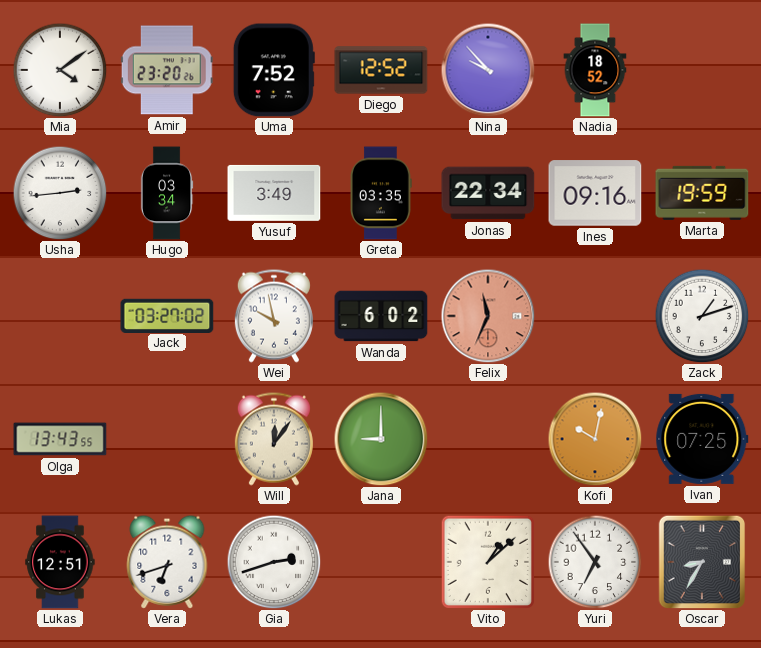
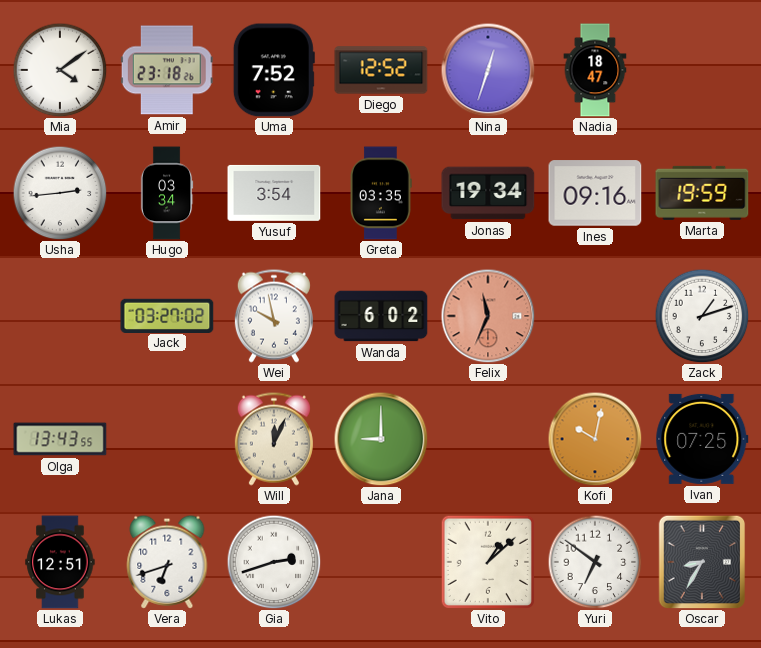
Amir: 23:20 -> 23:18
Nina: 9:53 -> 12:33
Nadia: 18:52 -> 18:47
Yusuf: 3:49 -> 3:54
Jonas: 22:34 -> 19:34
Will: 12:06 -> 12:04
Yuri: 6:54 -> 6:51
